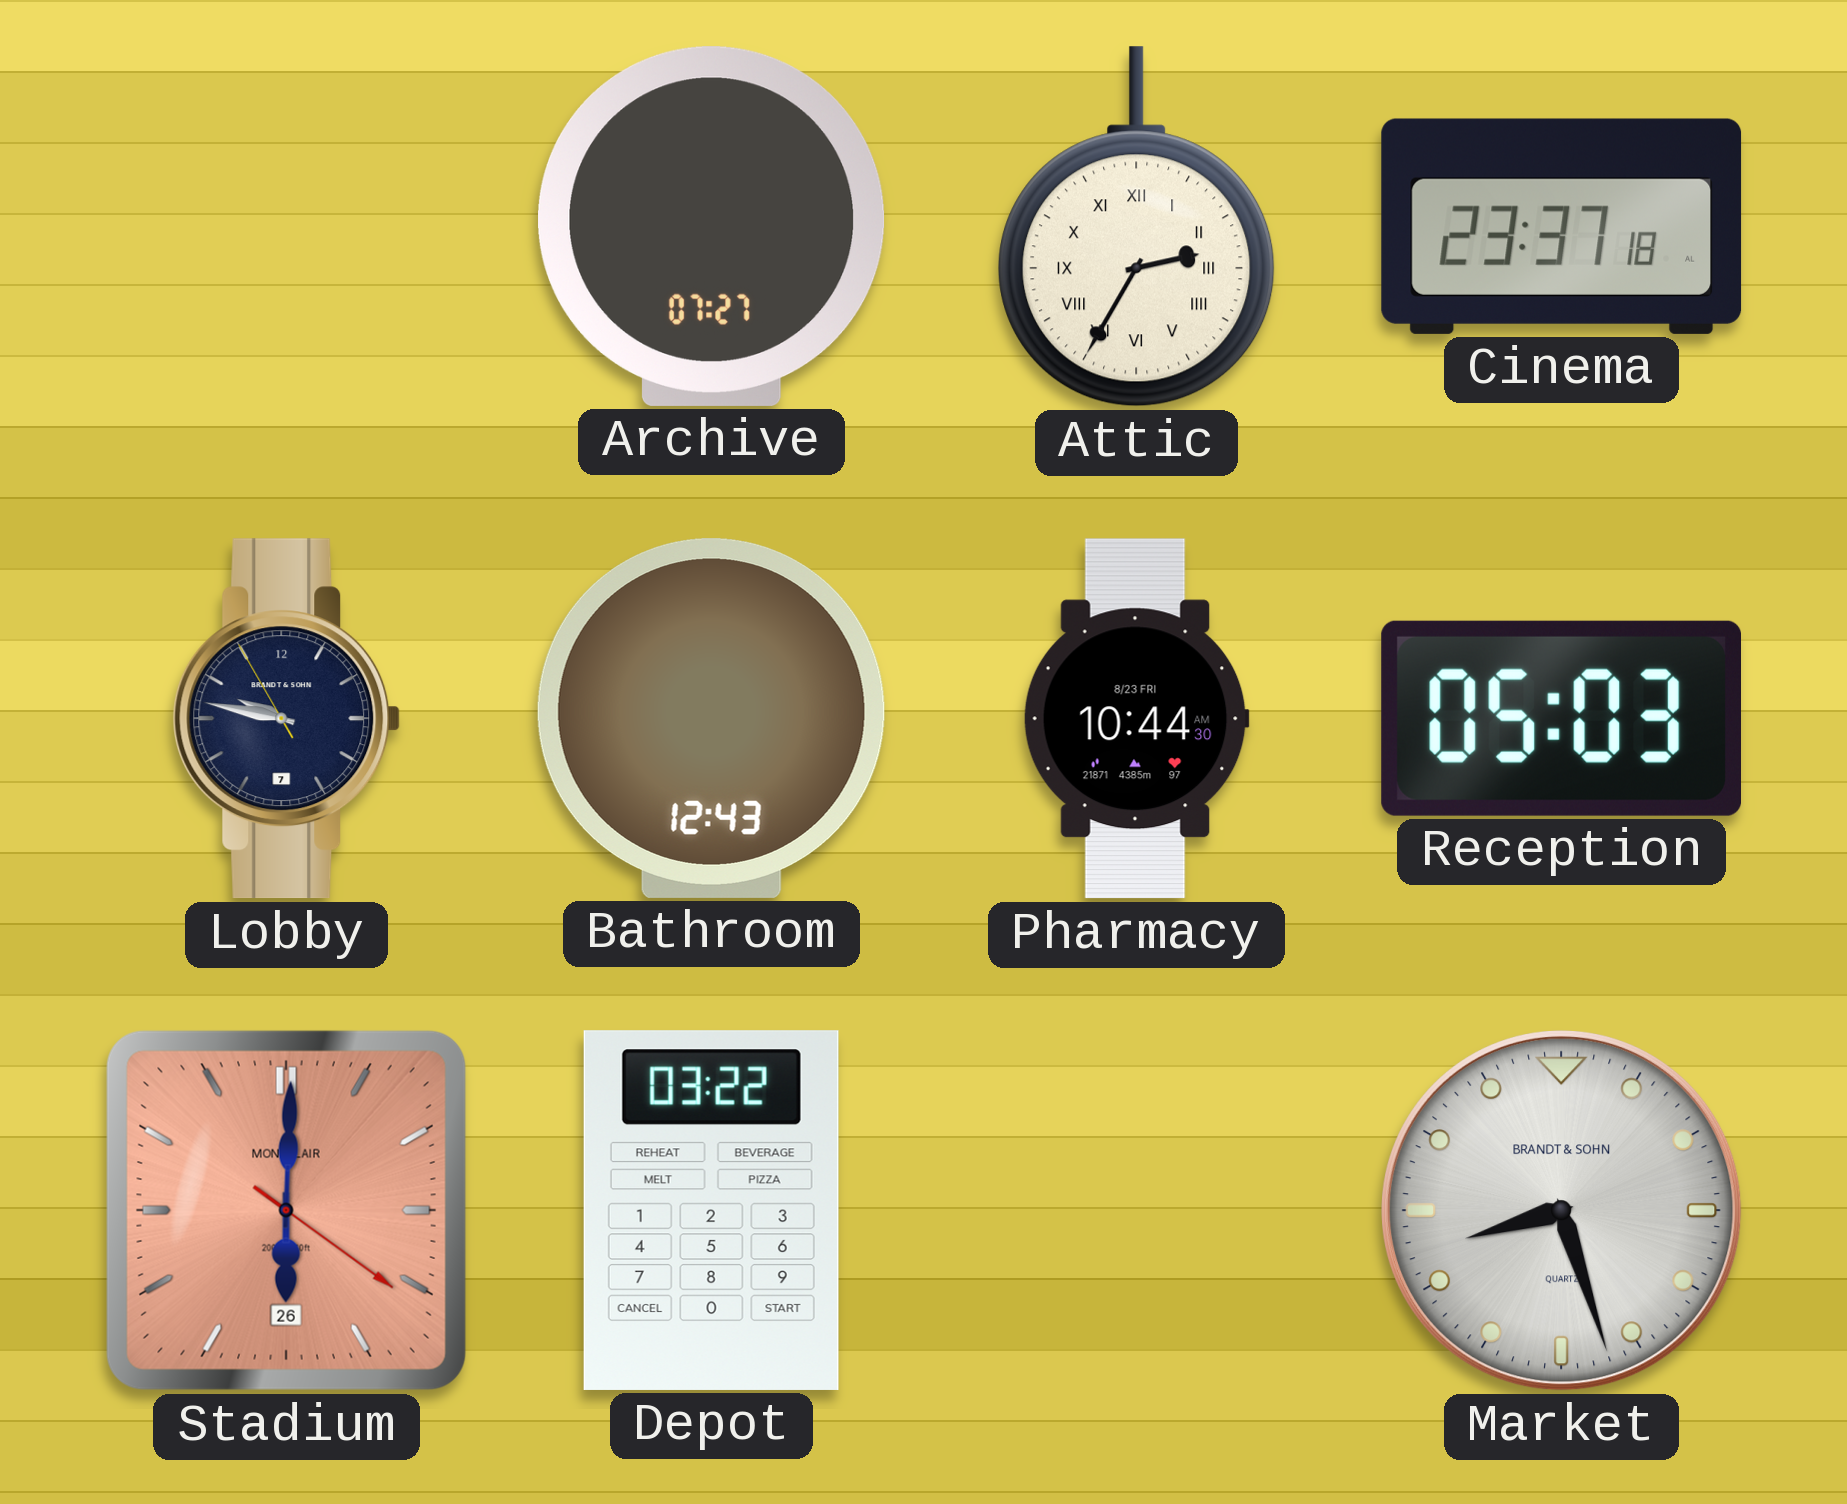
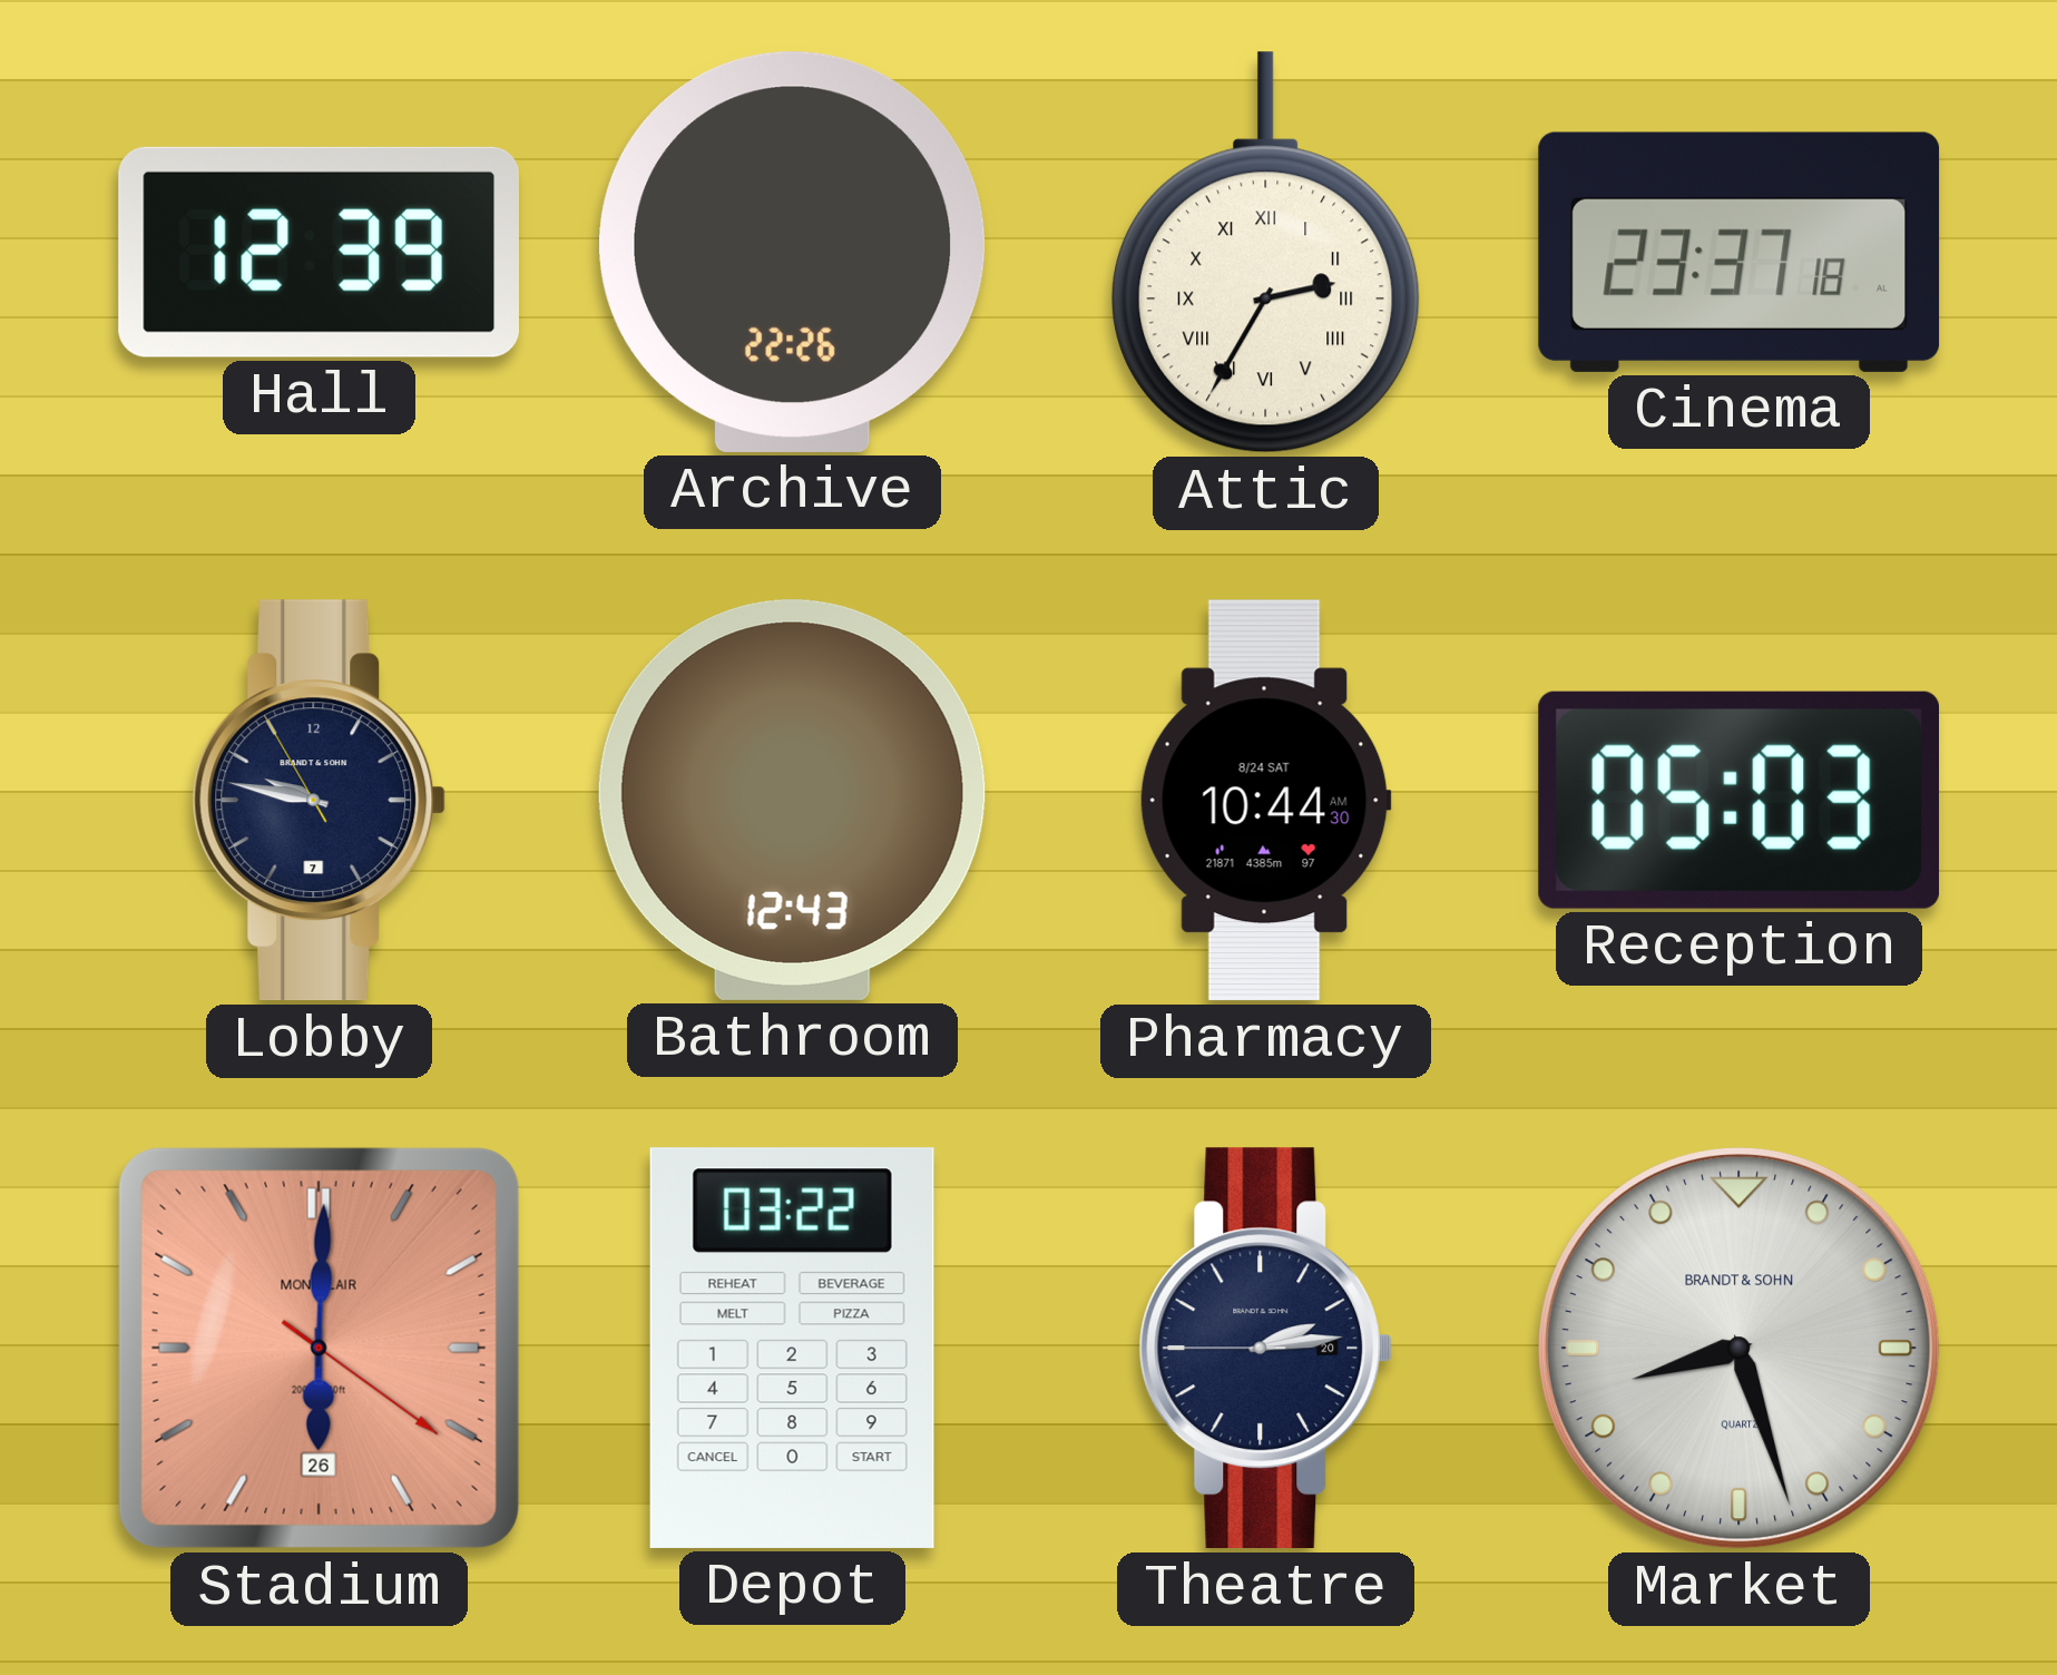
Hall: none -> 12:39
Archive: 07:27 -> 22:26
Pharmacy date: 8/23 FRI -> 8/24 SAT
Theatre: none -> 2:13
